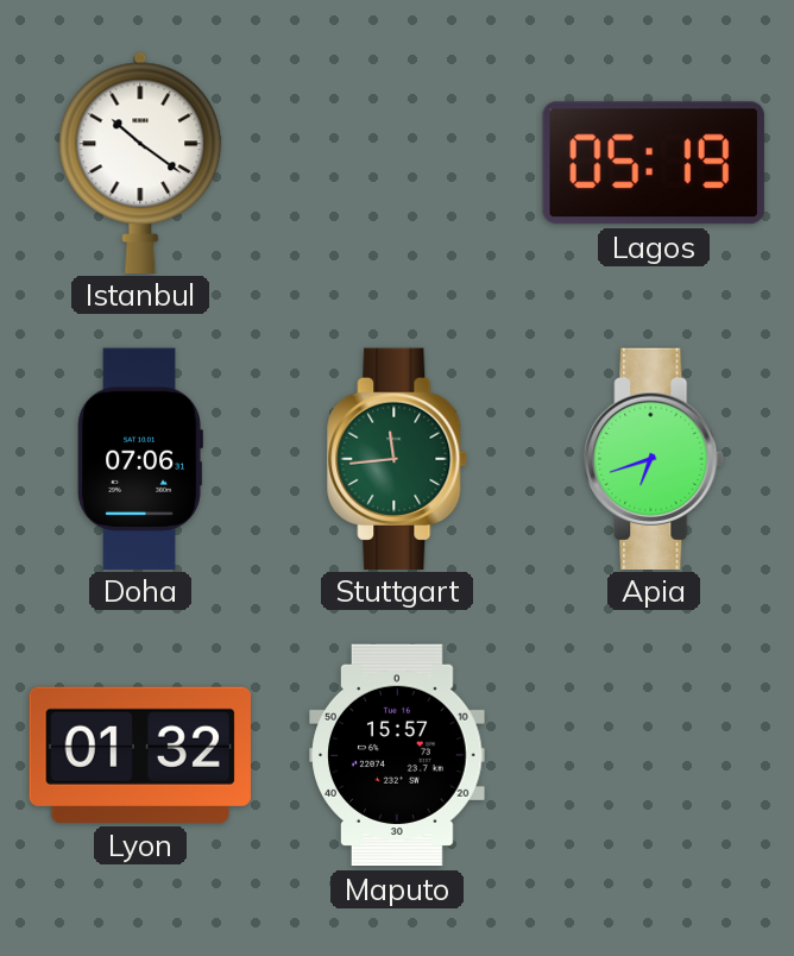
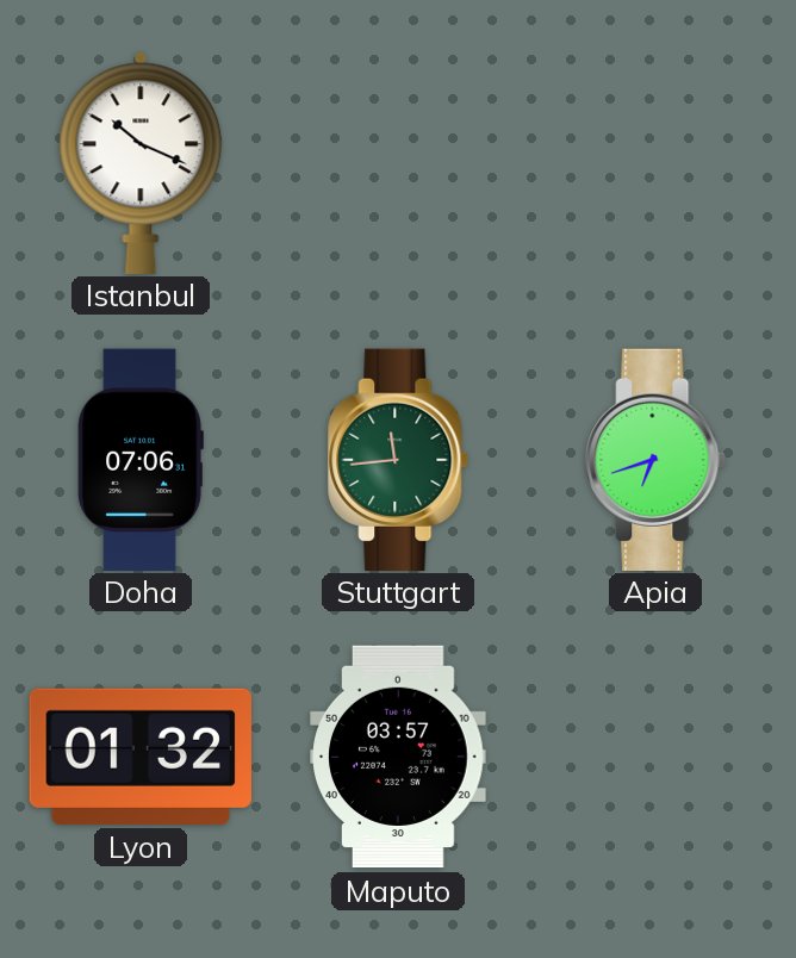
Istanbul: 10:21 -> 10:19
Lagos: 05:19 -> none
Maputo: 15:57 -> 03:57
